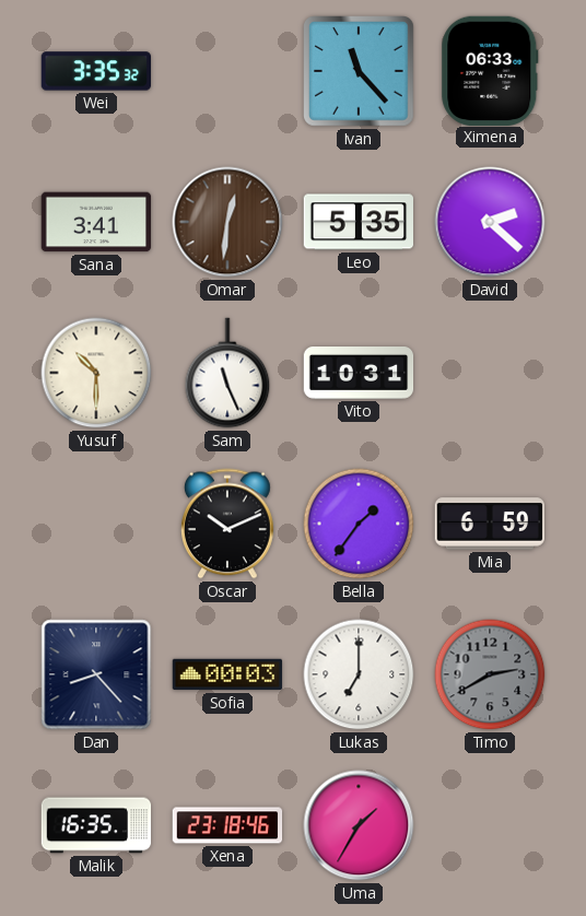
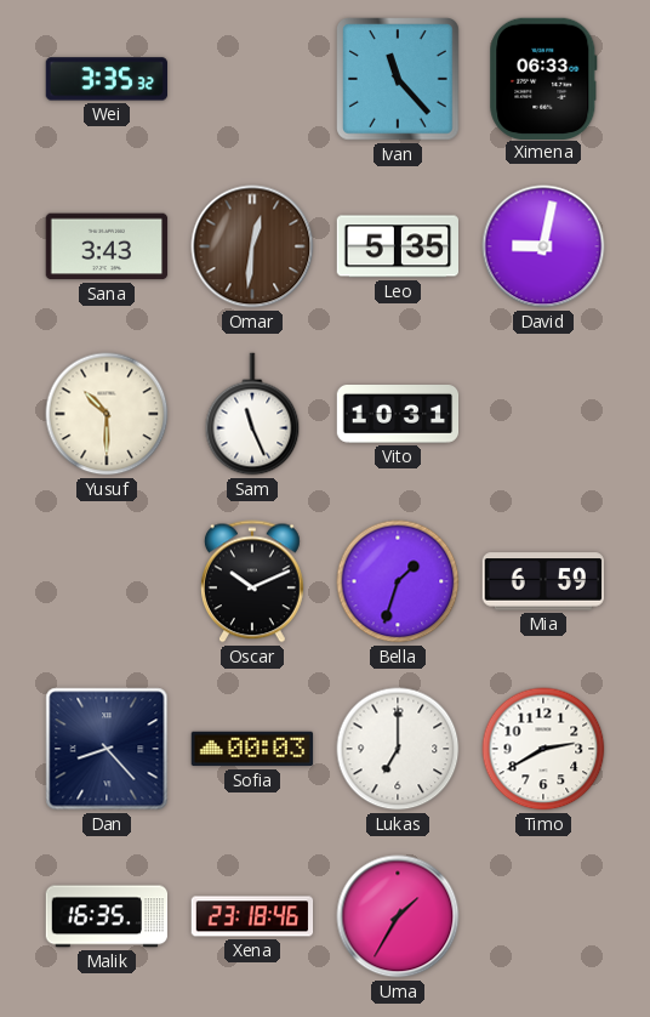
Sana: 3:41 -> 3:43
David: 2:22 -> 9:02
Bella: 1:36 -> 1:33
Timo dial: grey -> white
